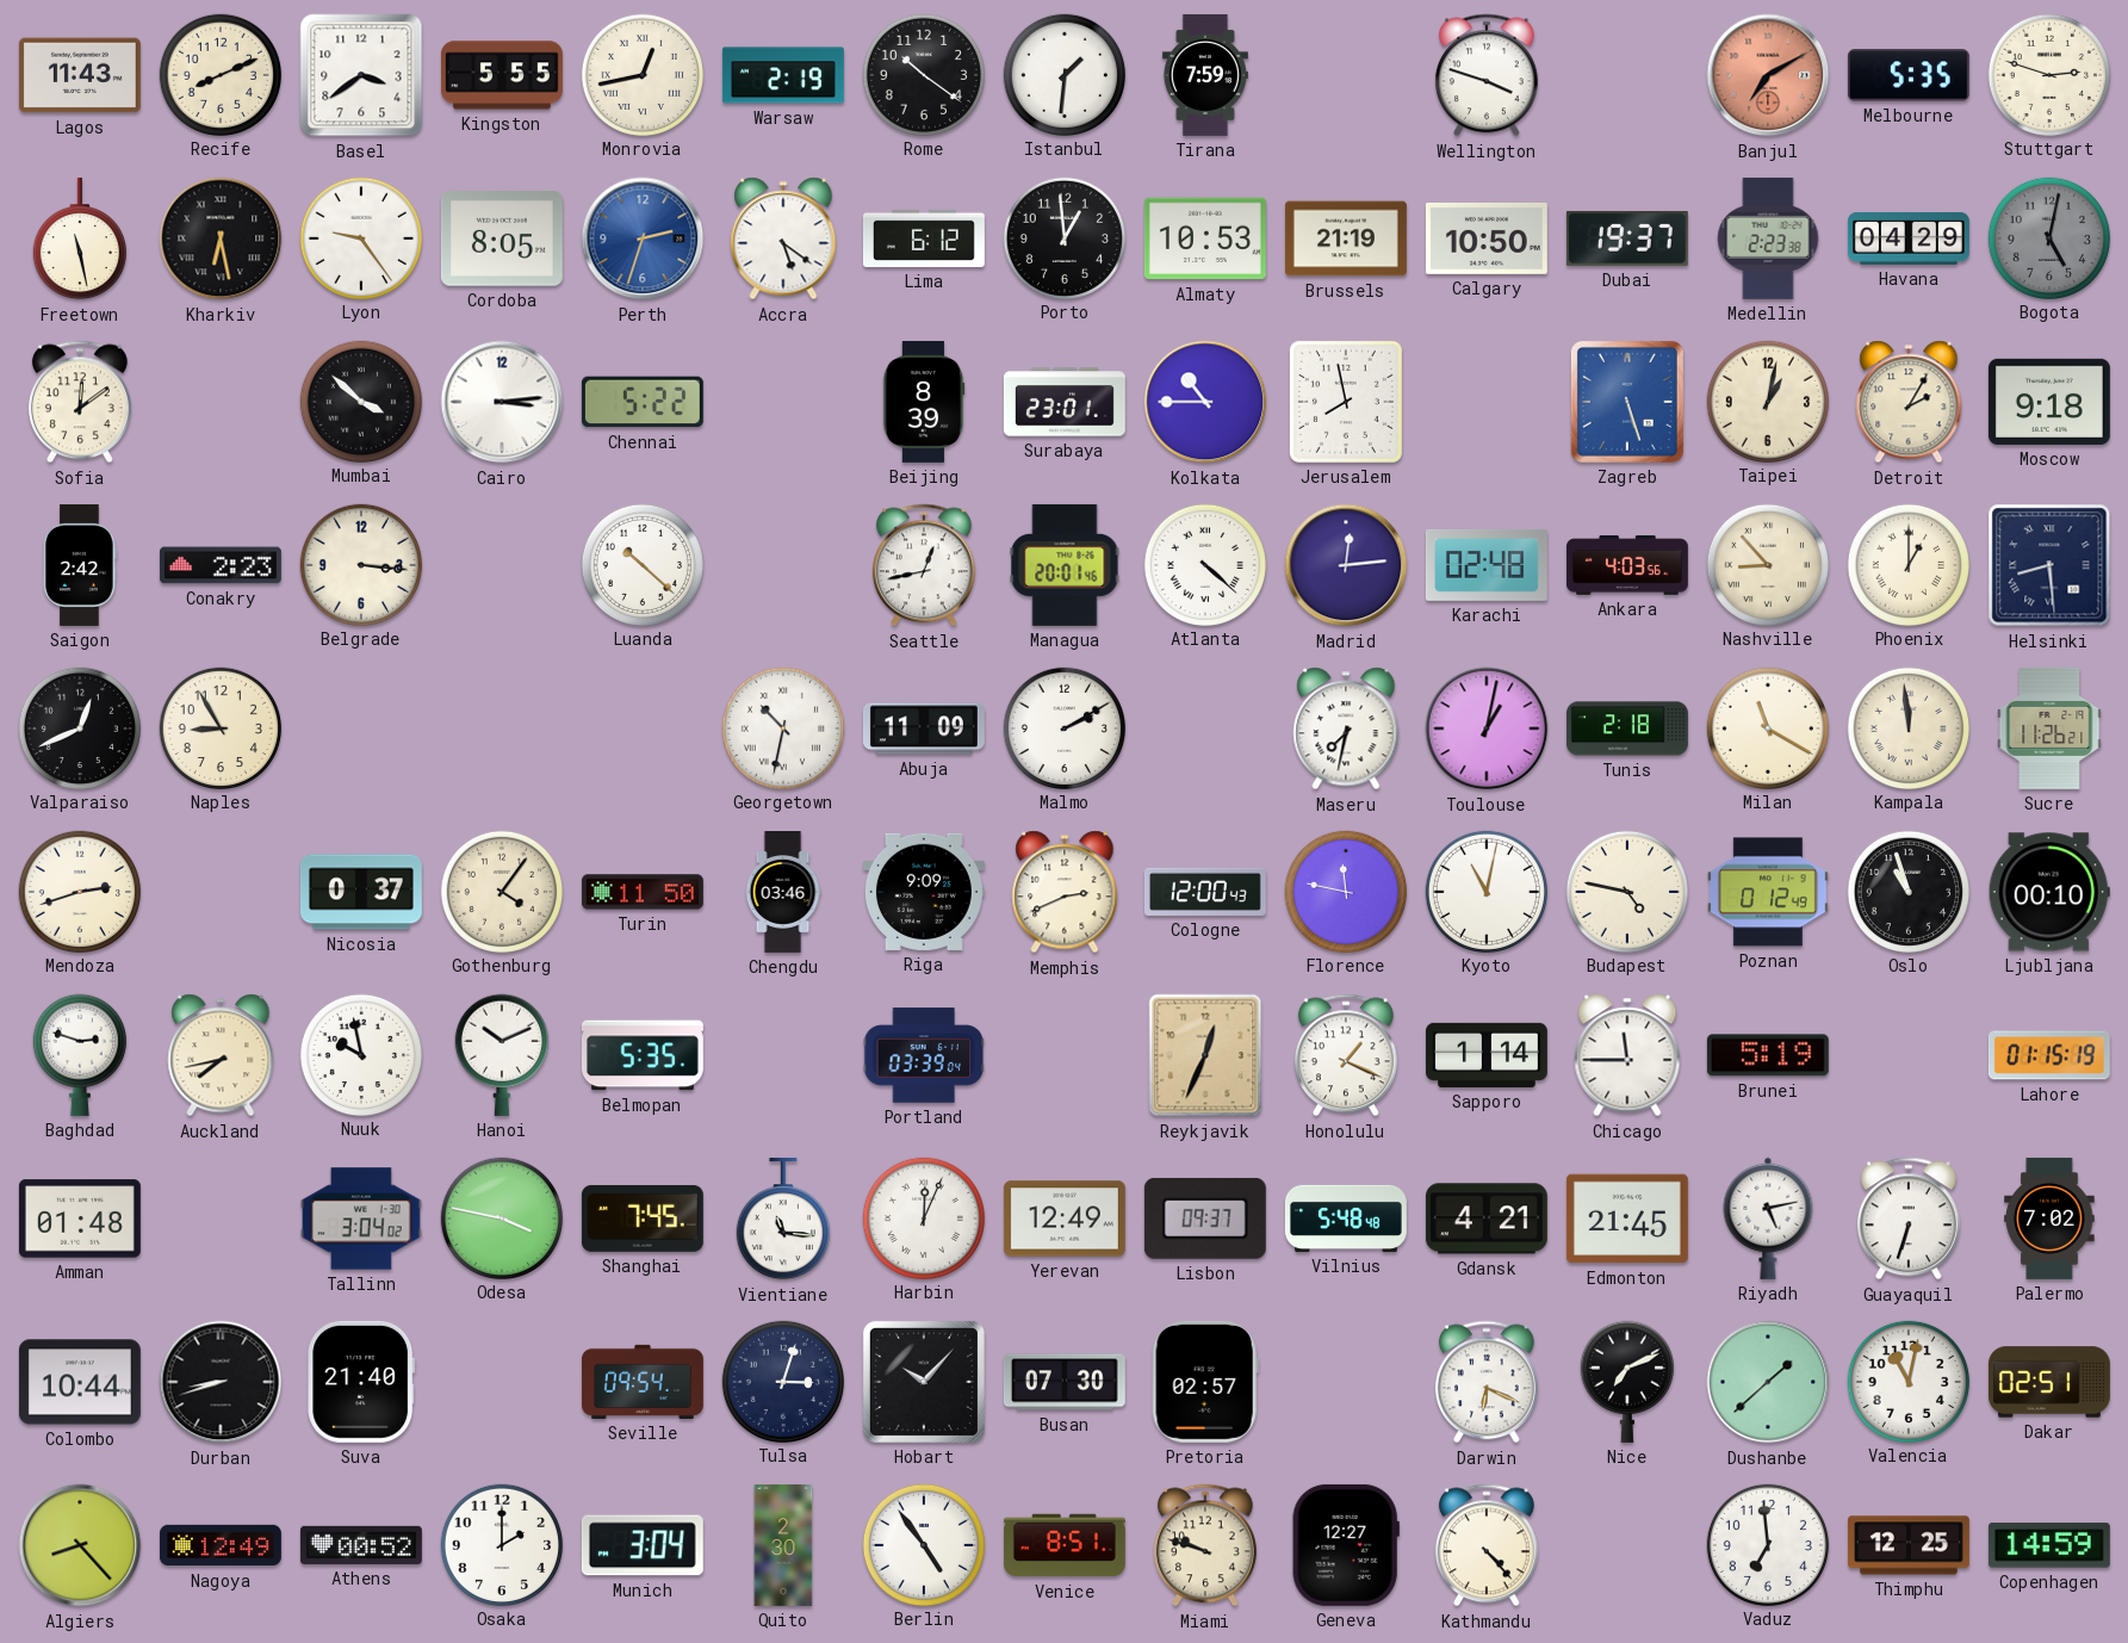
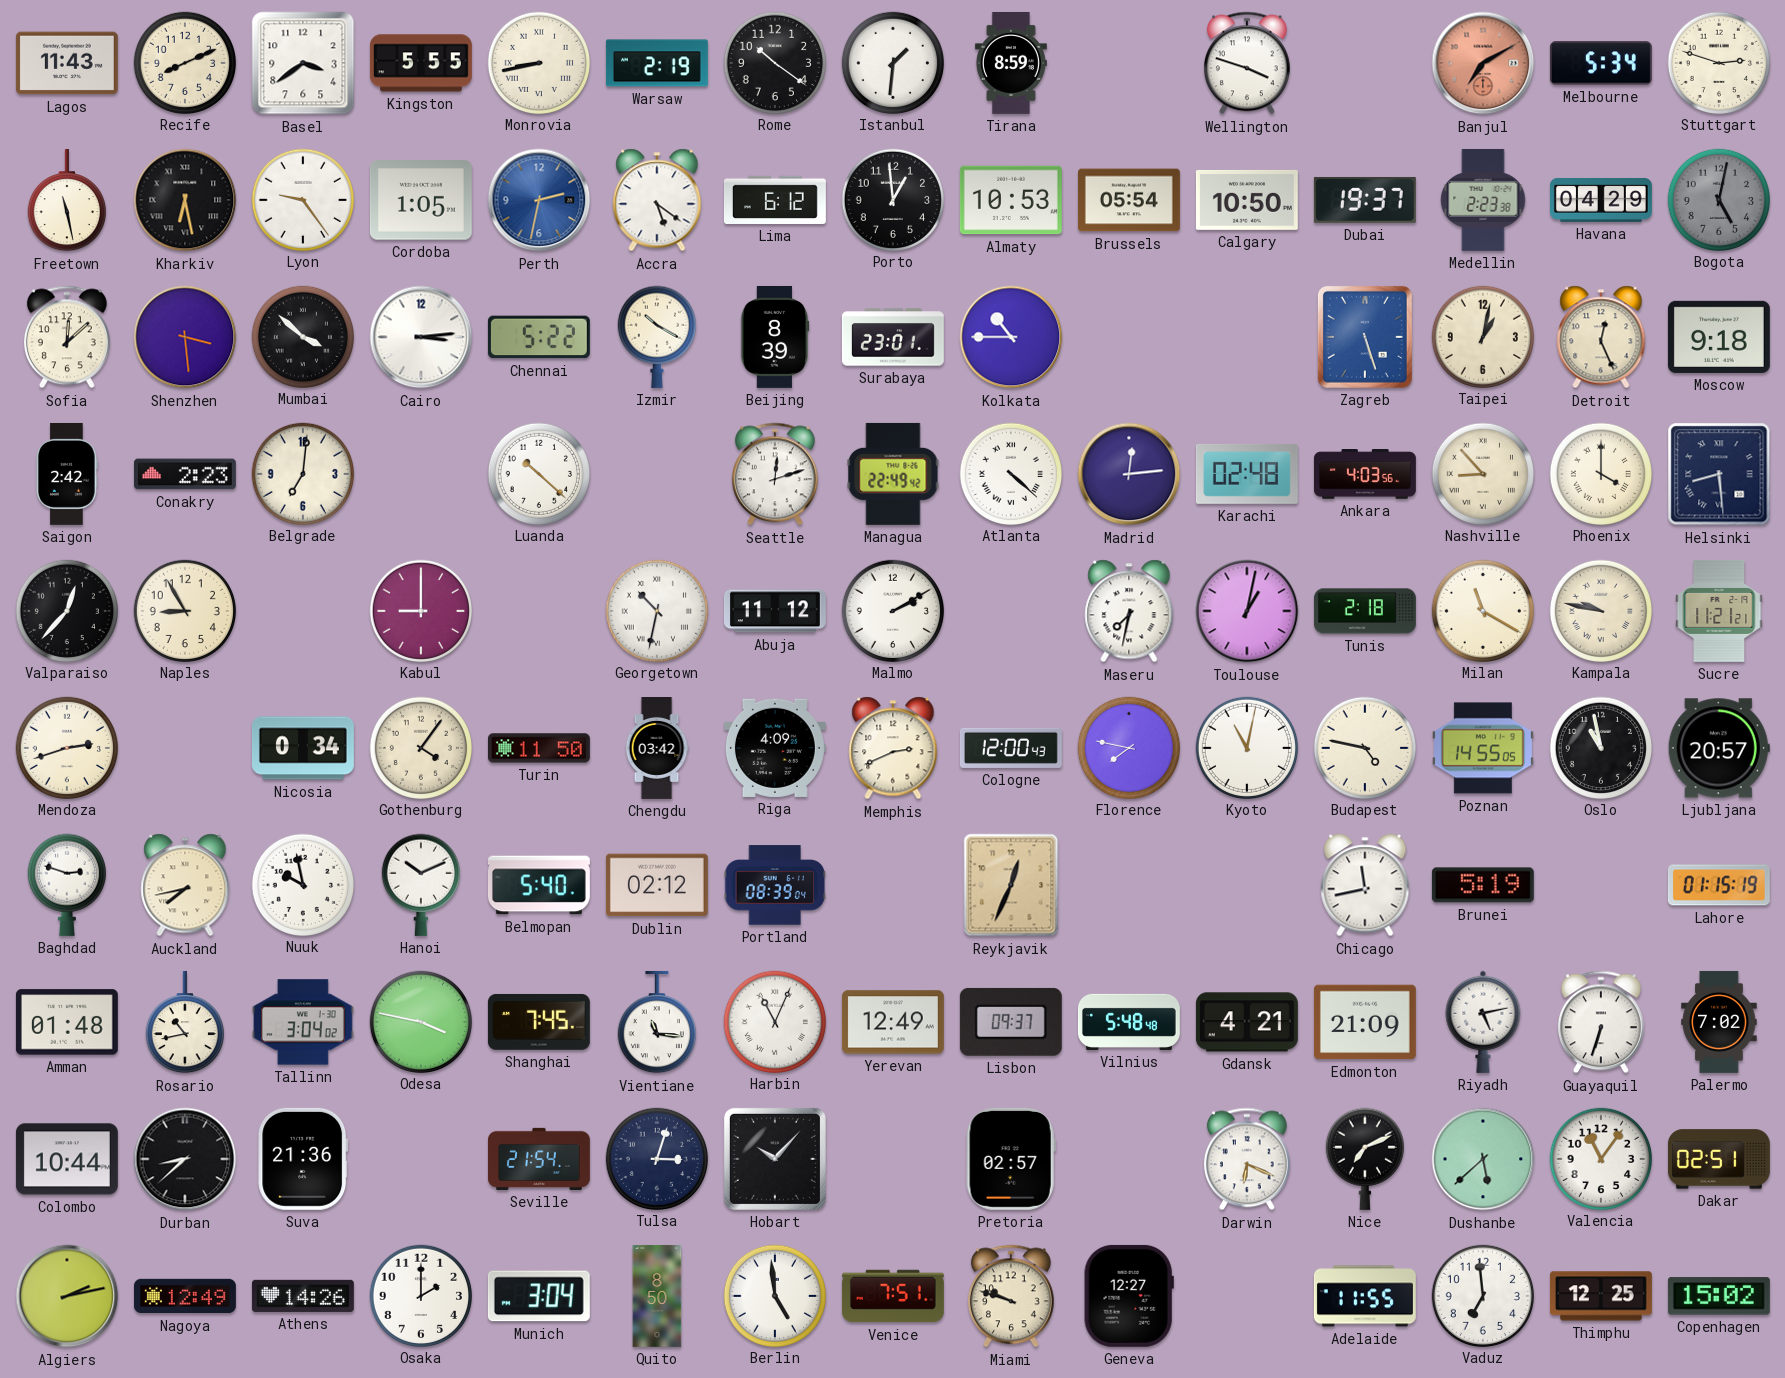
Monrovia: 12:43 -> 8:43
Tirana: 7:59 -> 8:59
Melbourne: 5:35 -> 5:34
Cordoba: 8:05 -> 1:05
Perth: 2:33 -> 2:32
Brussels: 21:19 -> 05:54
Sofia: 12:09 -> 12:08
Shenzhen: none -> 3:29
Izmir: none -> 10:20
Jerusalem: 7:58 -> none
Detroit: 2:05 -> 12:26
Belgrade: 3:16 -> 7:01
Seattle: 12:43 -> 12:12
Managua: 20:01 -> 22:49
Phoenix: 1:00 -> 4:00
Valparaiso: 12:41 -> 12:37
Kabul: none -> 9:00
Abuja: 11:09 -> 11:12
Kampala: 11:59 -> 9:47
Sucre: 11:26 -> 11:21
Nicosia: 0:37 -> 0:34
Chengdu: 03:46 -> 03:42
Riga: 9:09 -> 4:09
Florence: 11:47 -> 7:47
Poznan: 0:12 -> 14:55
Oslo: 10:57 -> 10:58
Ljubljana: 00:10 -> 20:57
Belmopan: 5:35 -> 5:40
Dublin: none -> 02:12
Portland: 03:39 -> 08:39
Honolulu: 1:19 -> none
Sapporo: 1:14 -> none
Chicago: 11:45 -> 11:43
Rosario: none -> 10:43
Harbin: 12:04 -> 11:04
Edmonton: 21:45 -> 21:09
Durban: 8:42 -> 8:38
Suva: 21:40 -> 21:36
Seville: 09:54 -> 21:54
Busan: 07:30 -> none
Dushanbe: 1:38 -> 5:38
Valencia: 11:02 -> 11:06
Algiers: 8:23 -> 2:13
Athens: 00:52 -> 14:26
Quito: 2:30 -> 8:50
Berlin: 4:54 -> 4:59
Venice: 8:51 -> 7:51
Kathmandu: 4:23 -> none
Adelaide: none -> 11:55
Copenhagen: 14:59 -> 15:02
